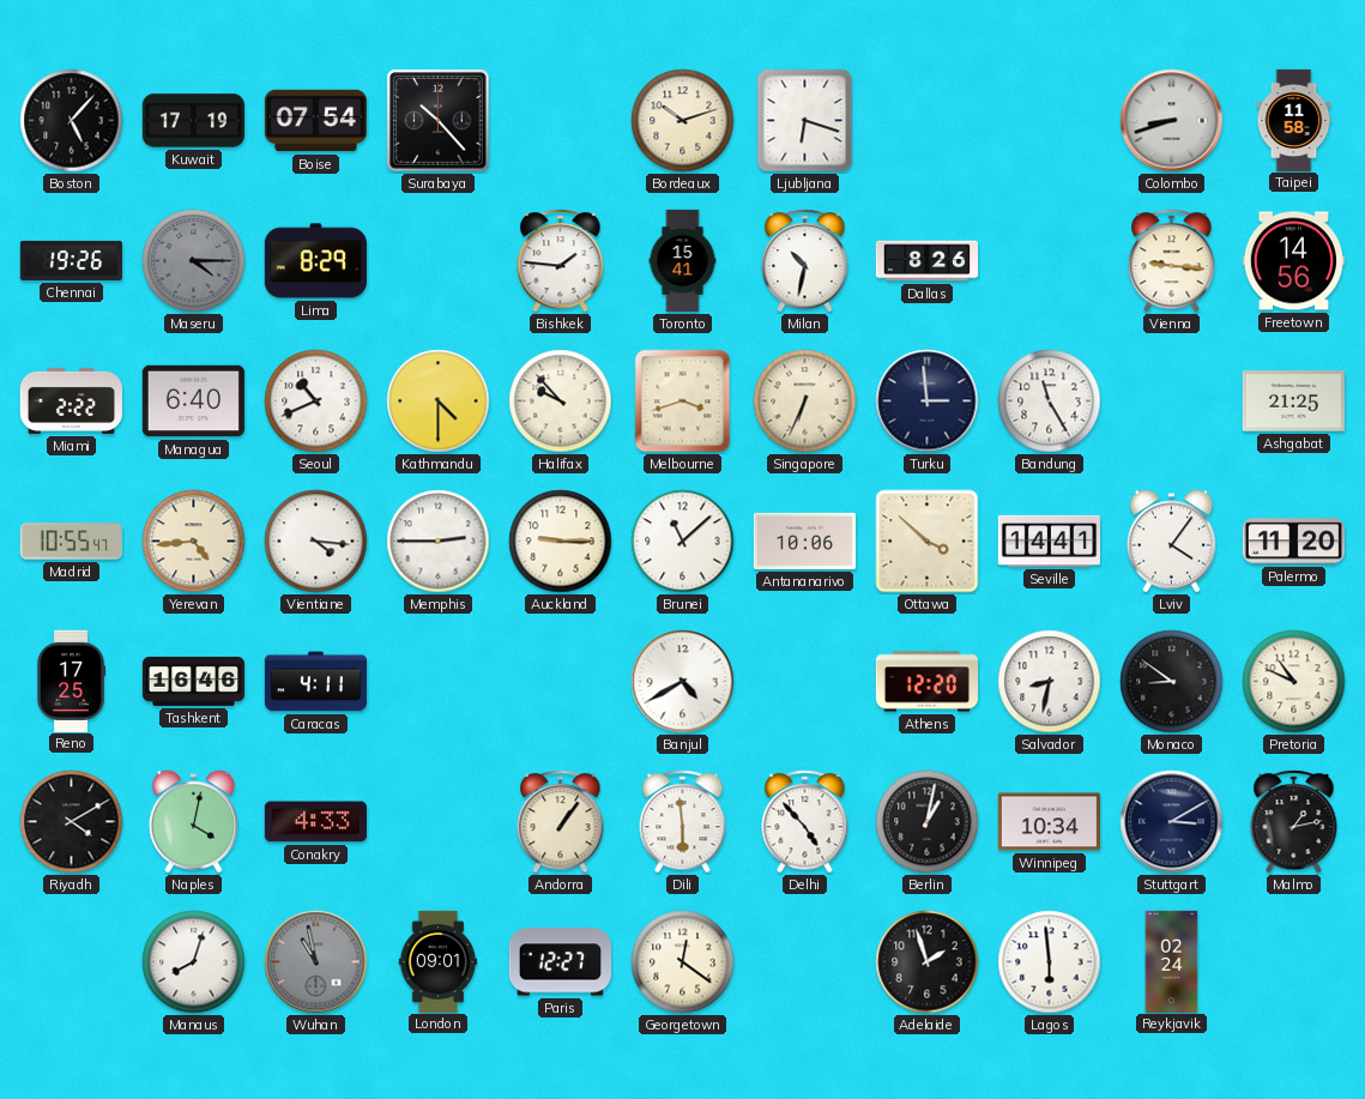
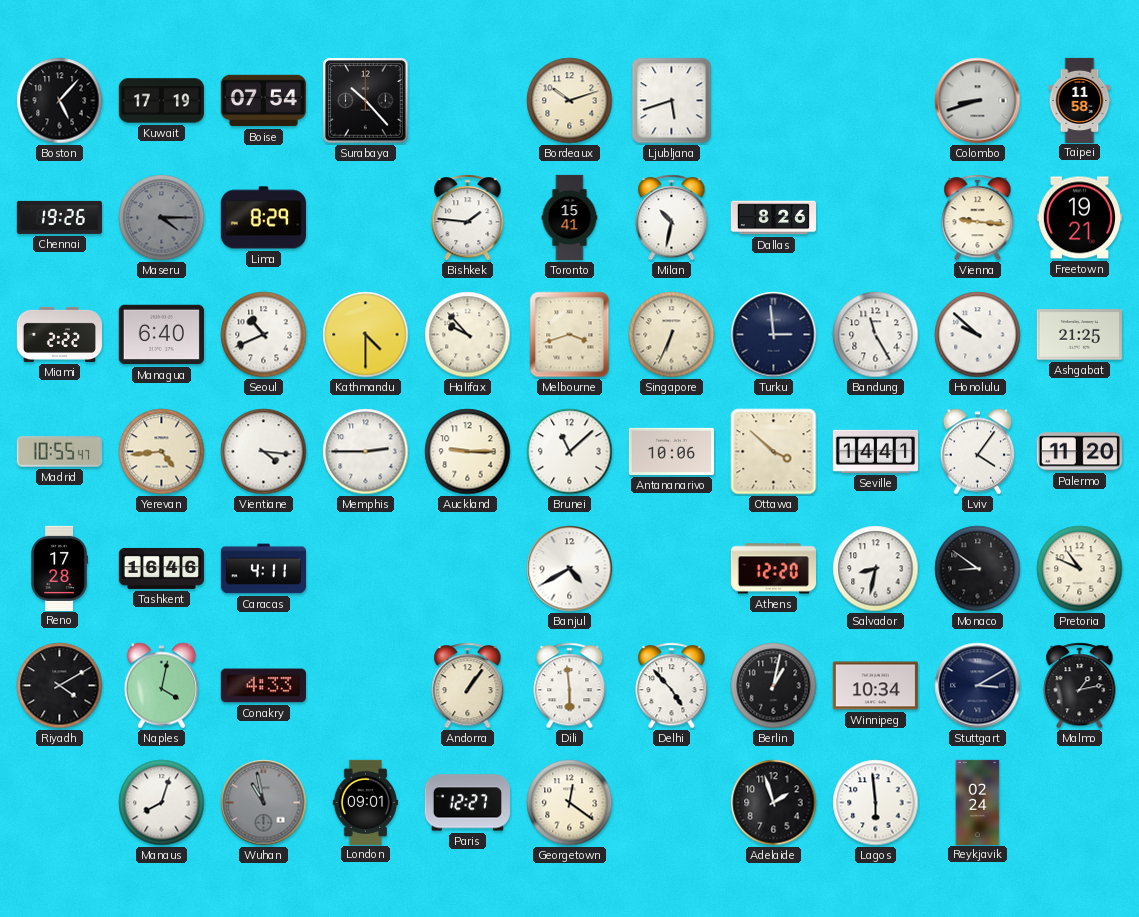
Ljubljana: 6:18 -> 5:42
Freetown: 14:56 -> 19:21
Honolulu: none -> 9:52
Reno: 17:25 -> 17:28
